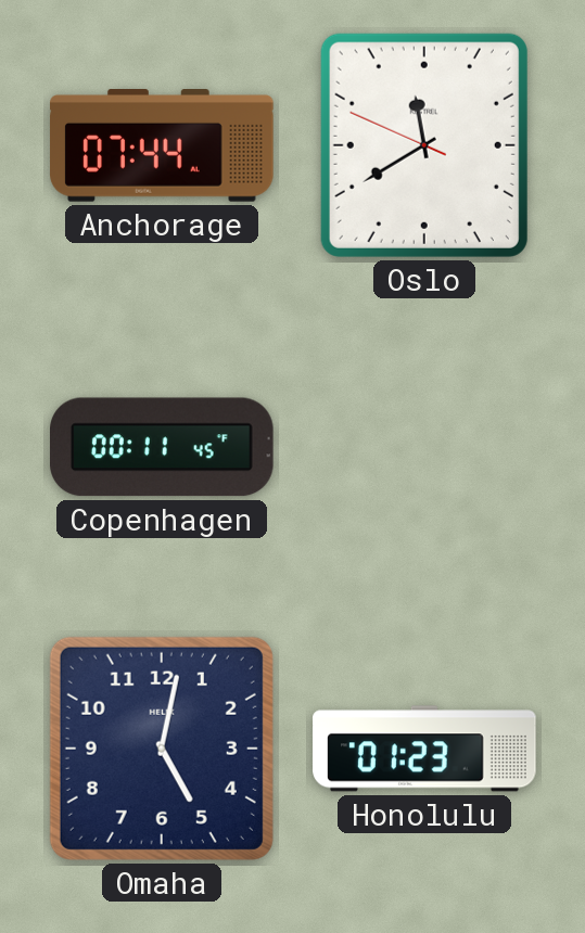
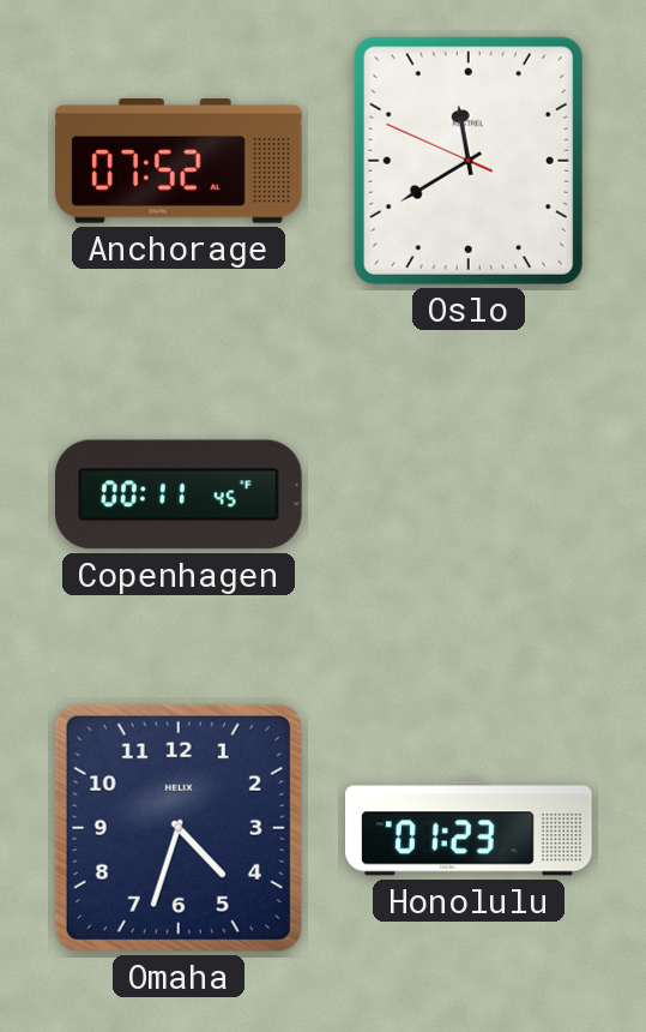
Anchorage: 07:44 -> 07:52
Omaha: 5:02 -> 4:33
